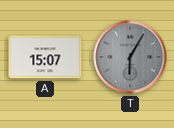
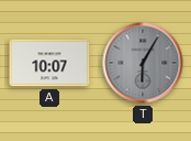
A: 15:07 -> 10:07
